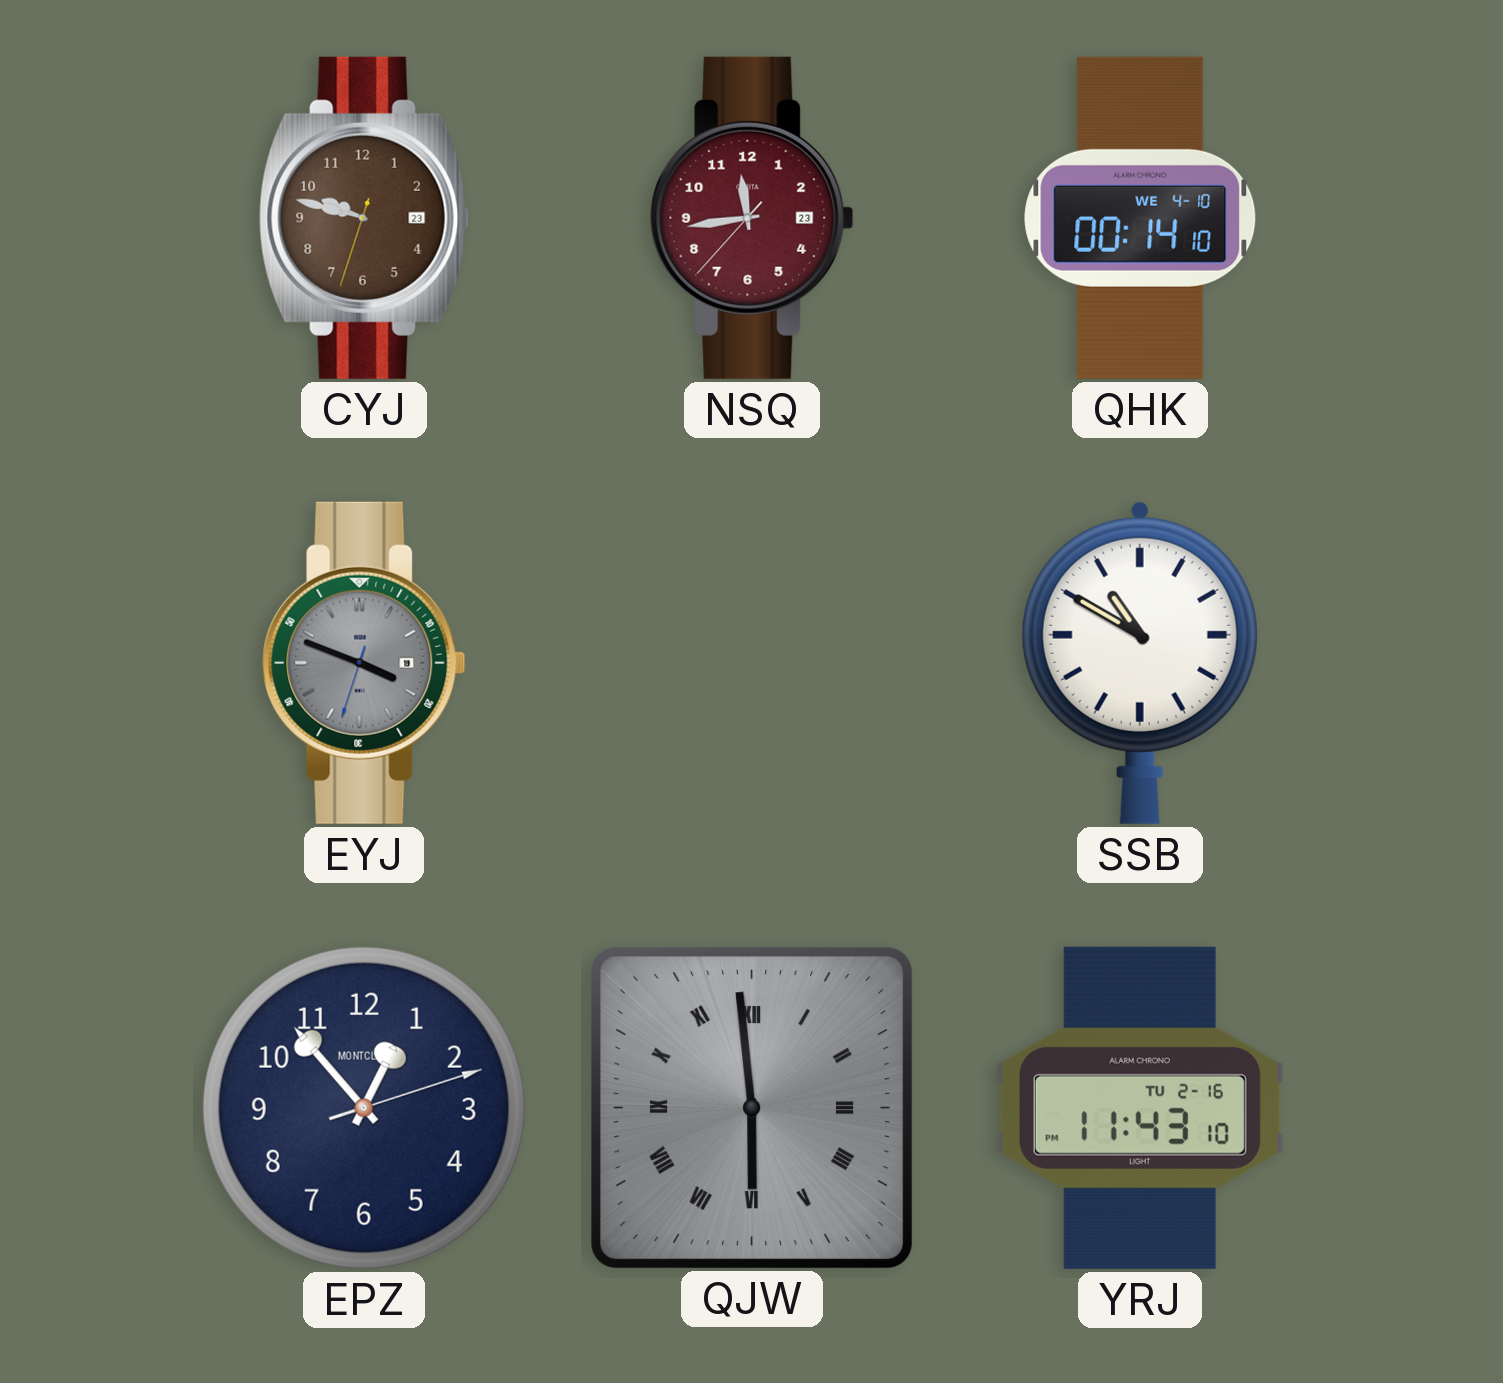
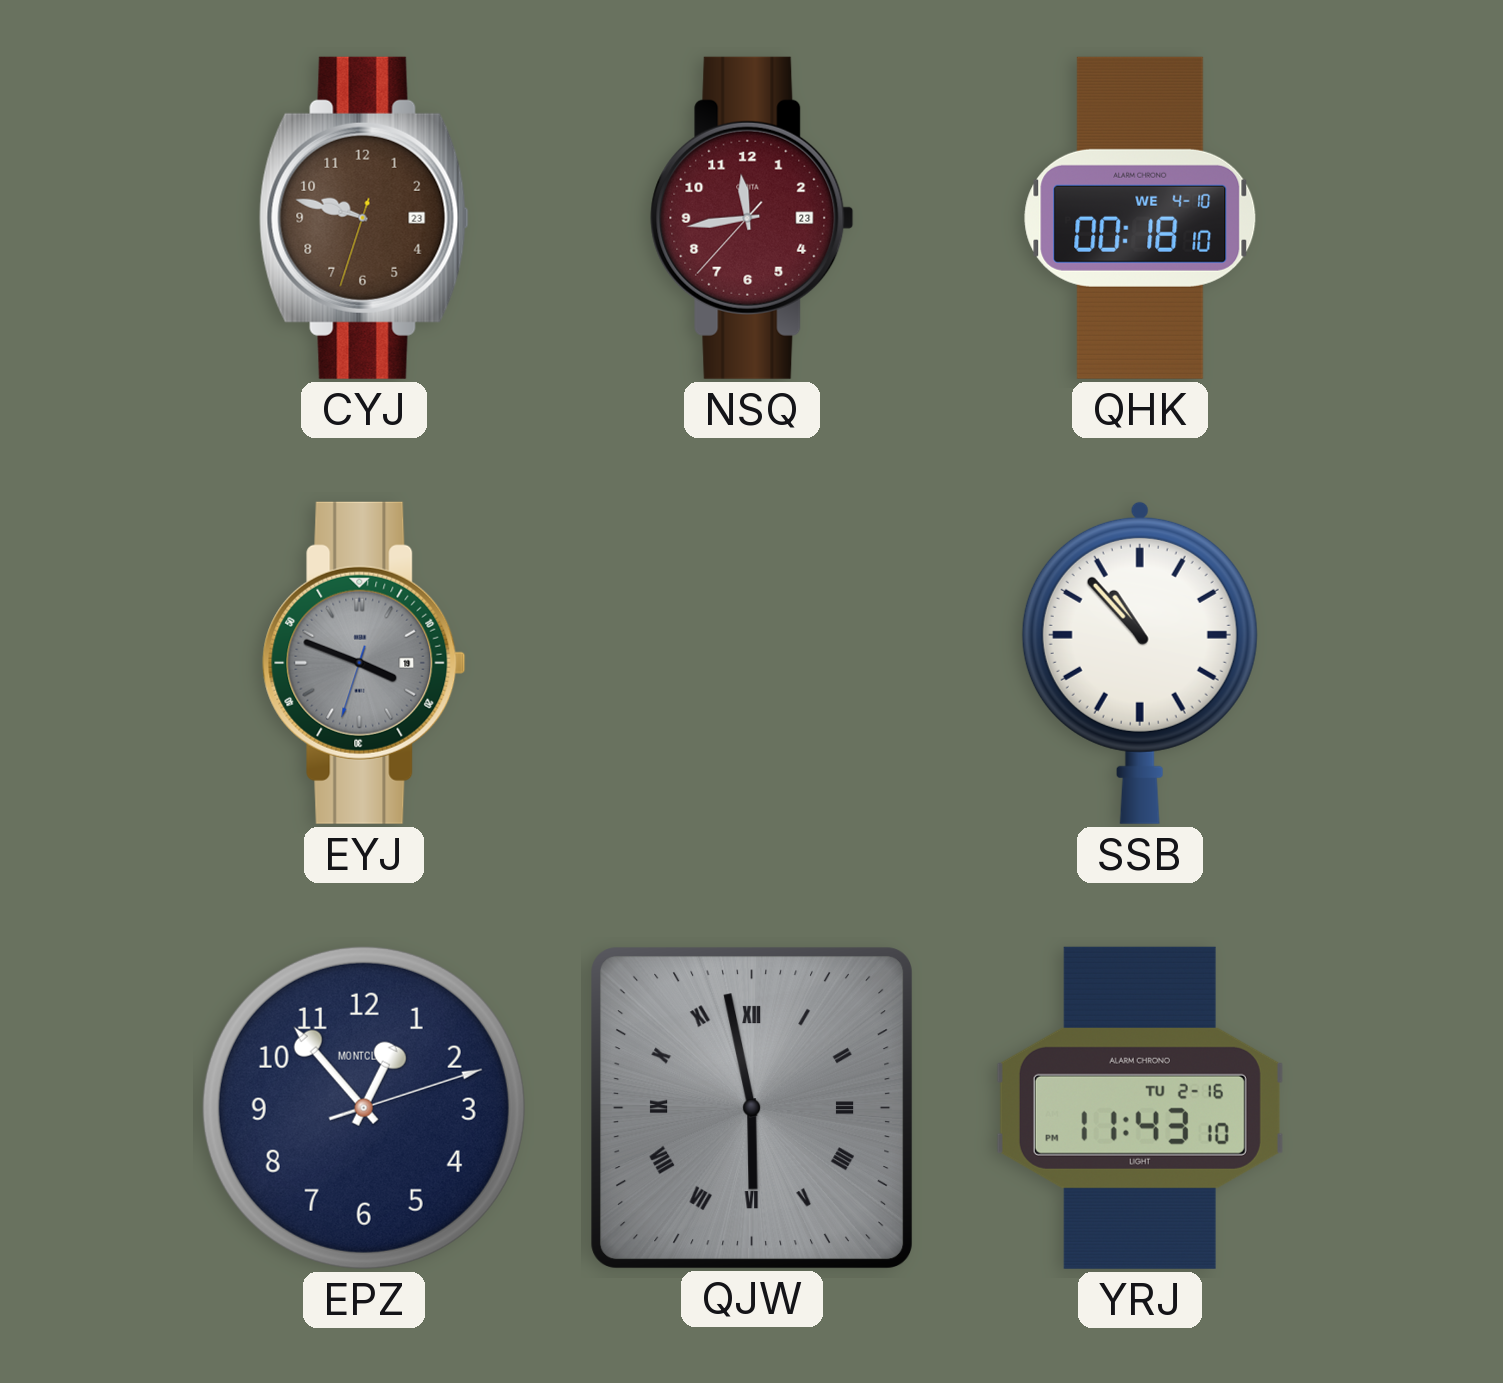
QHK: 00:14 -> 00:18
SSB: 10:50 -> 10:53
QJW: 5:59 -> 5:58
